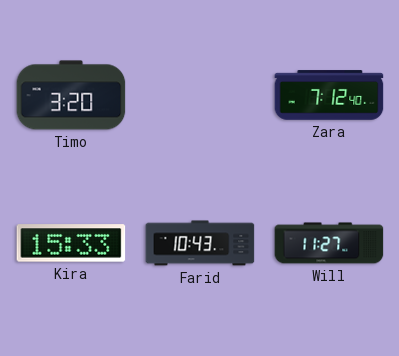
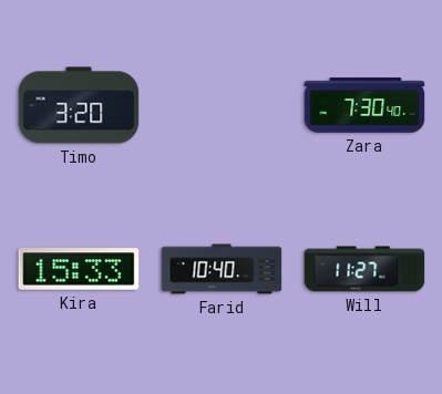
Zara: 7:12 -> 7:30
Farid: 10:43 -> 10:40
